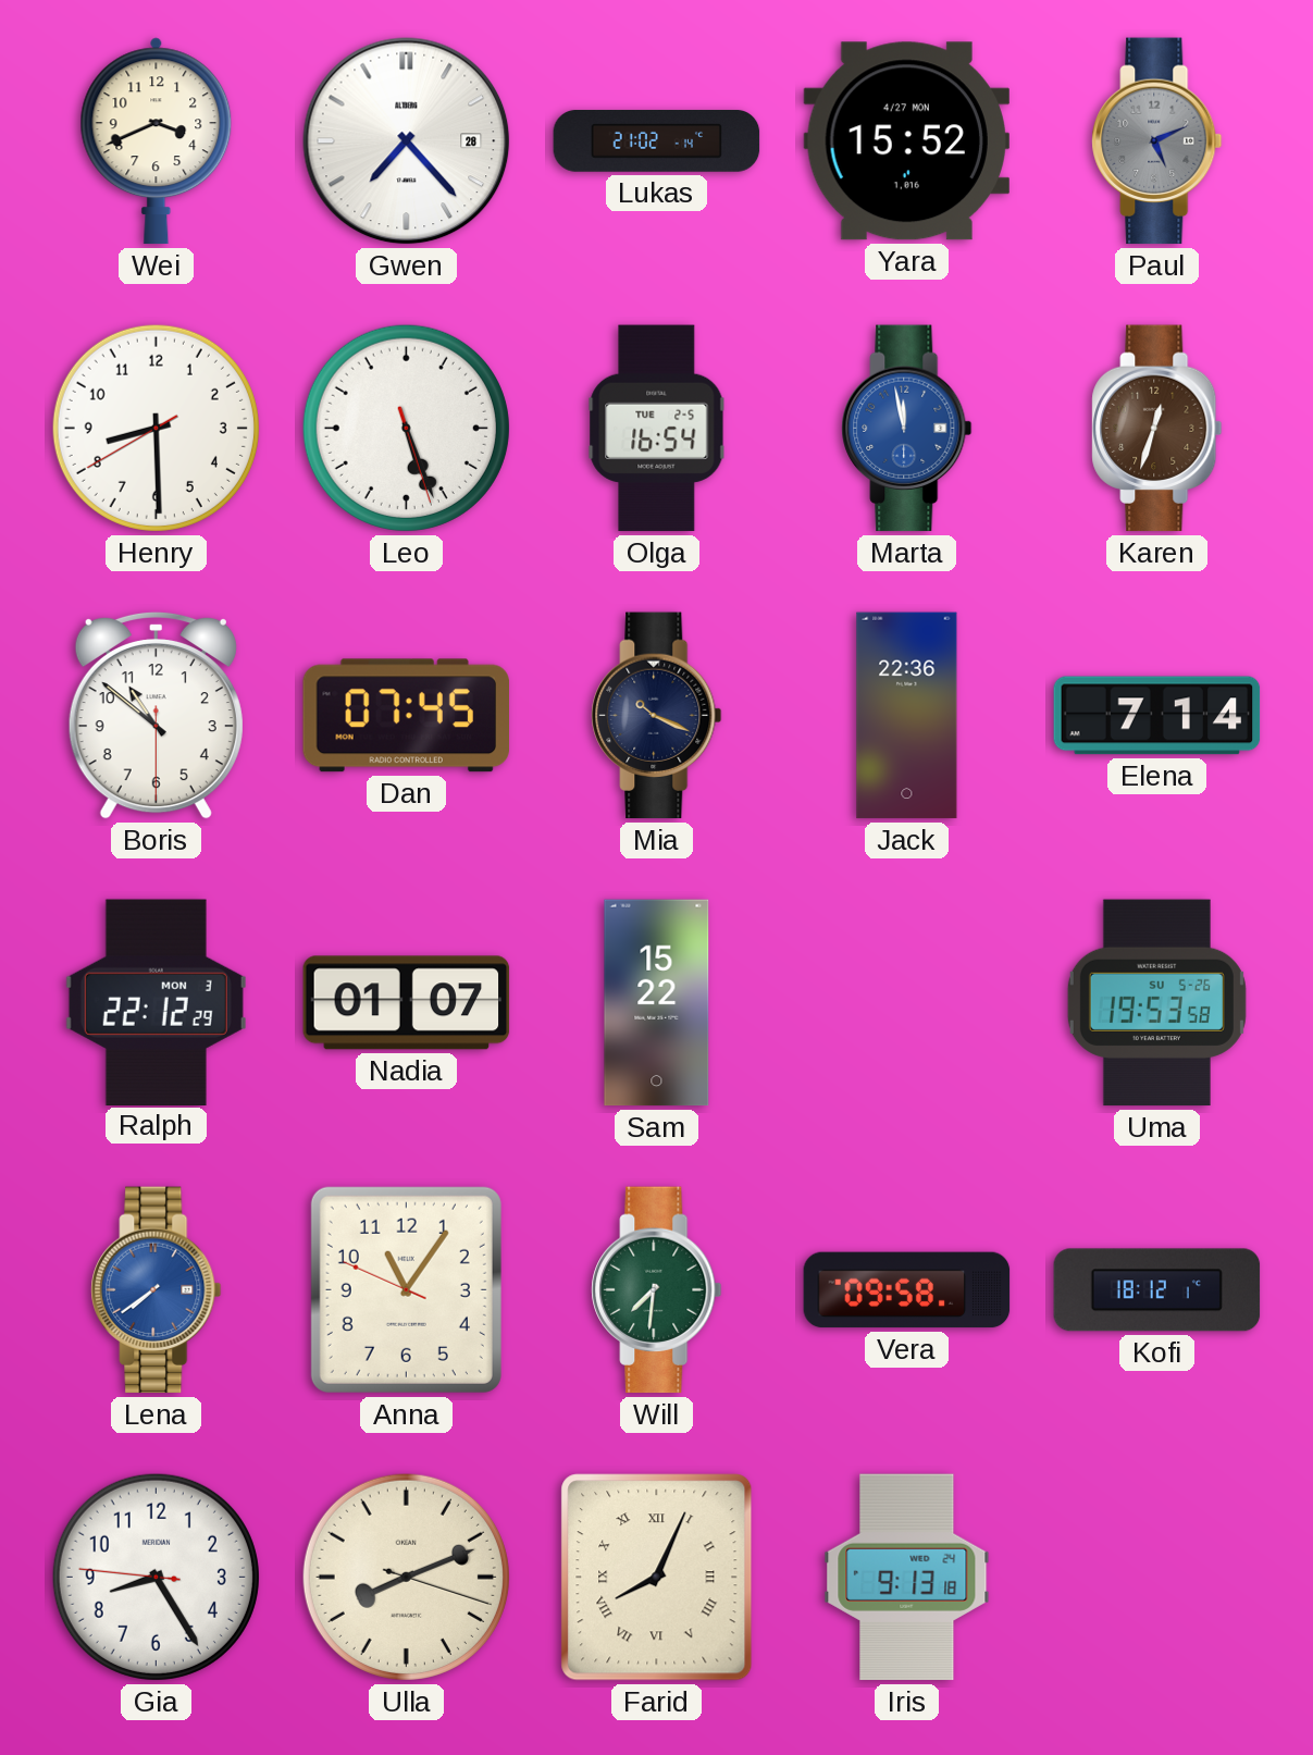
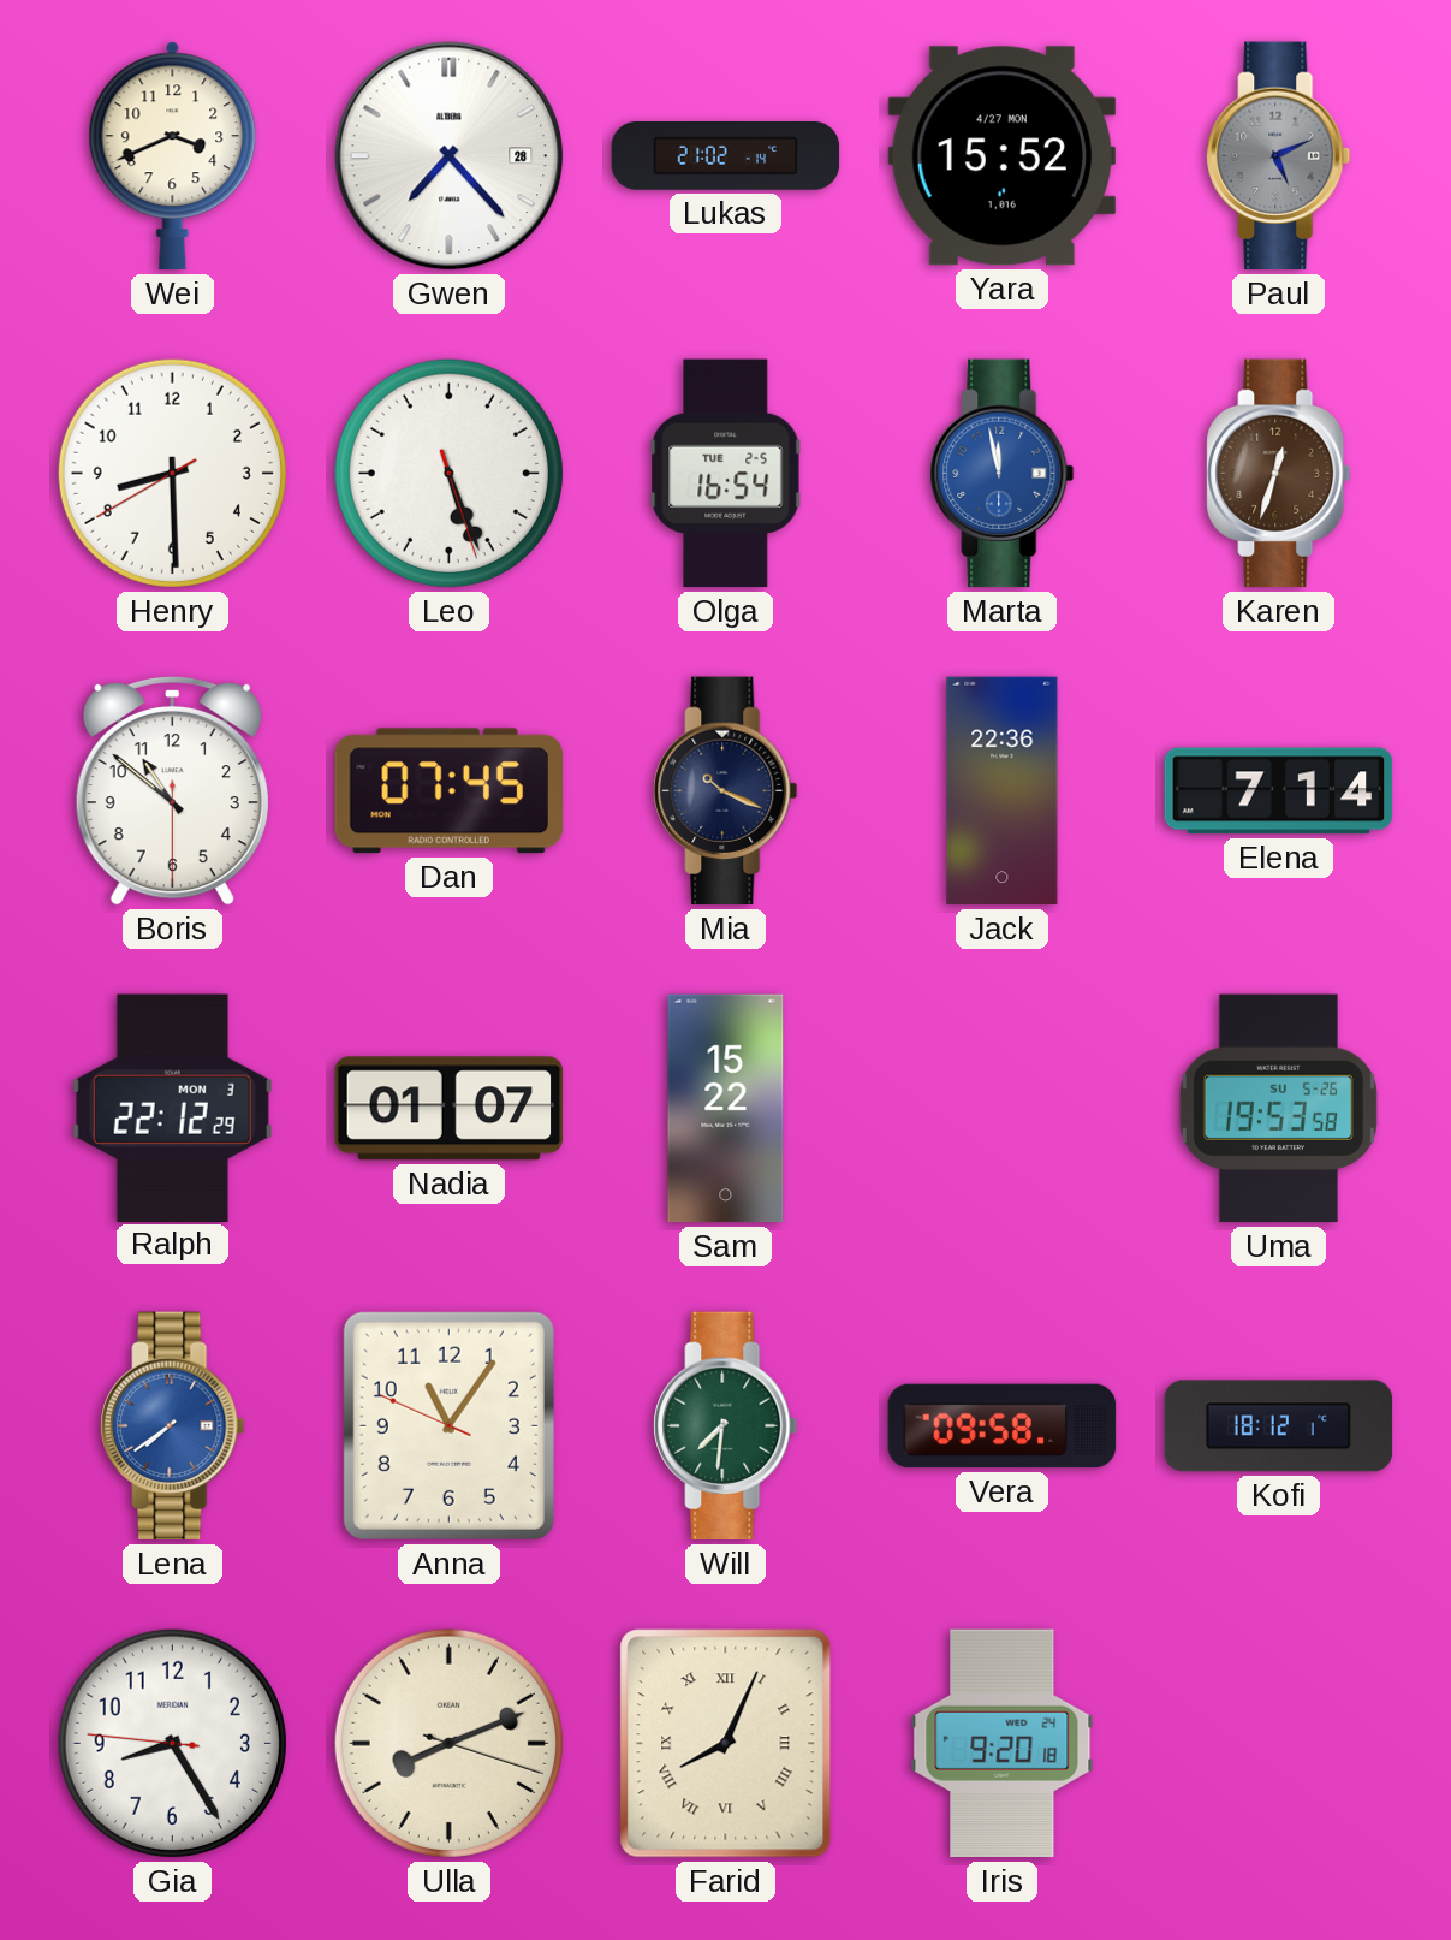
Iris: 9:13 -> 9:20
